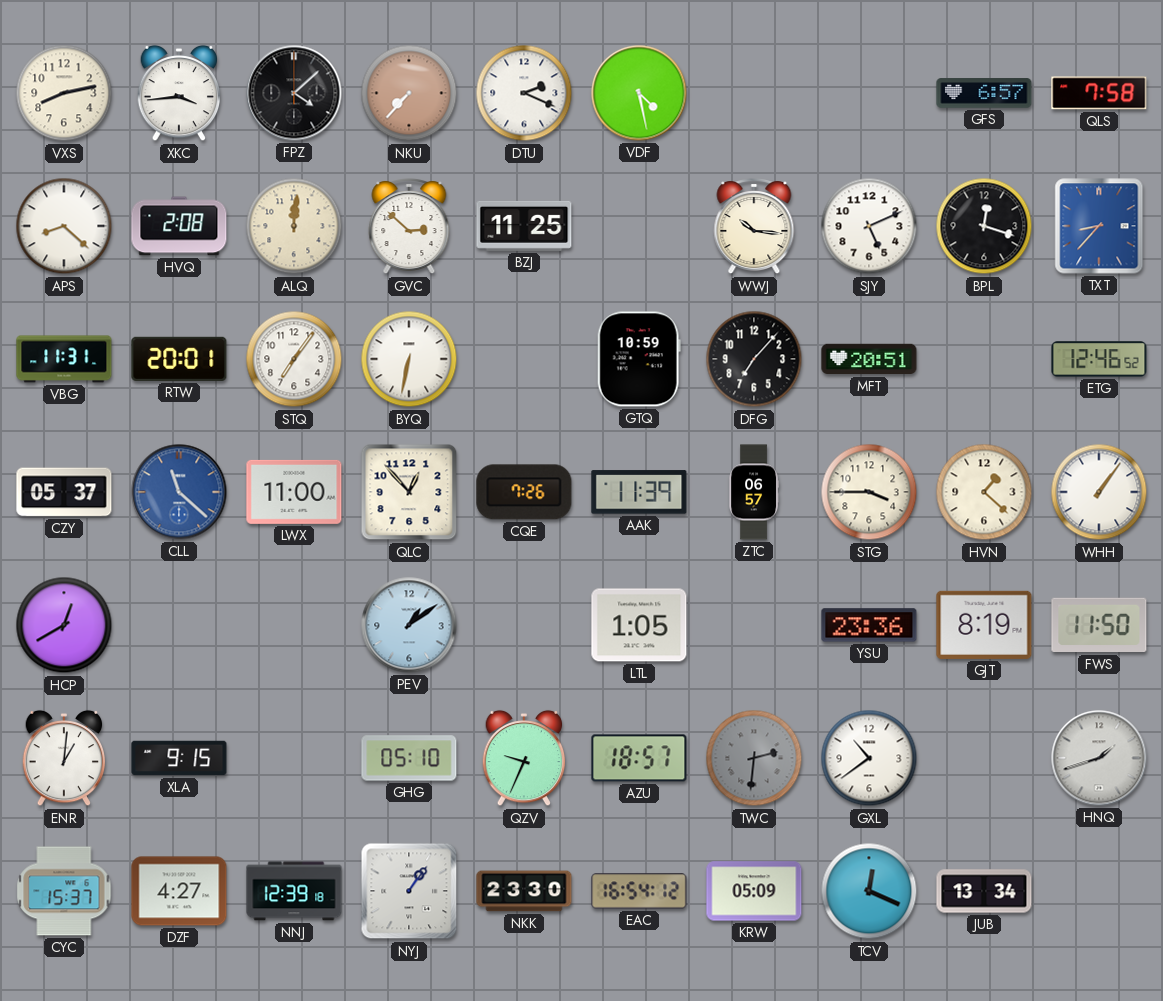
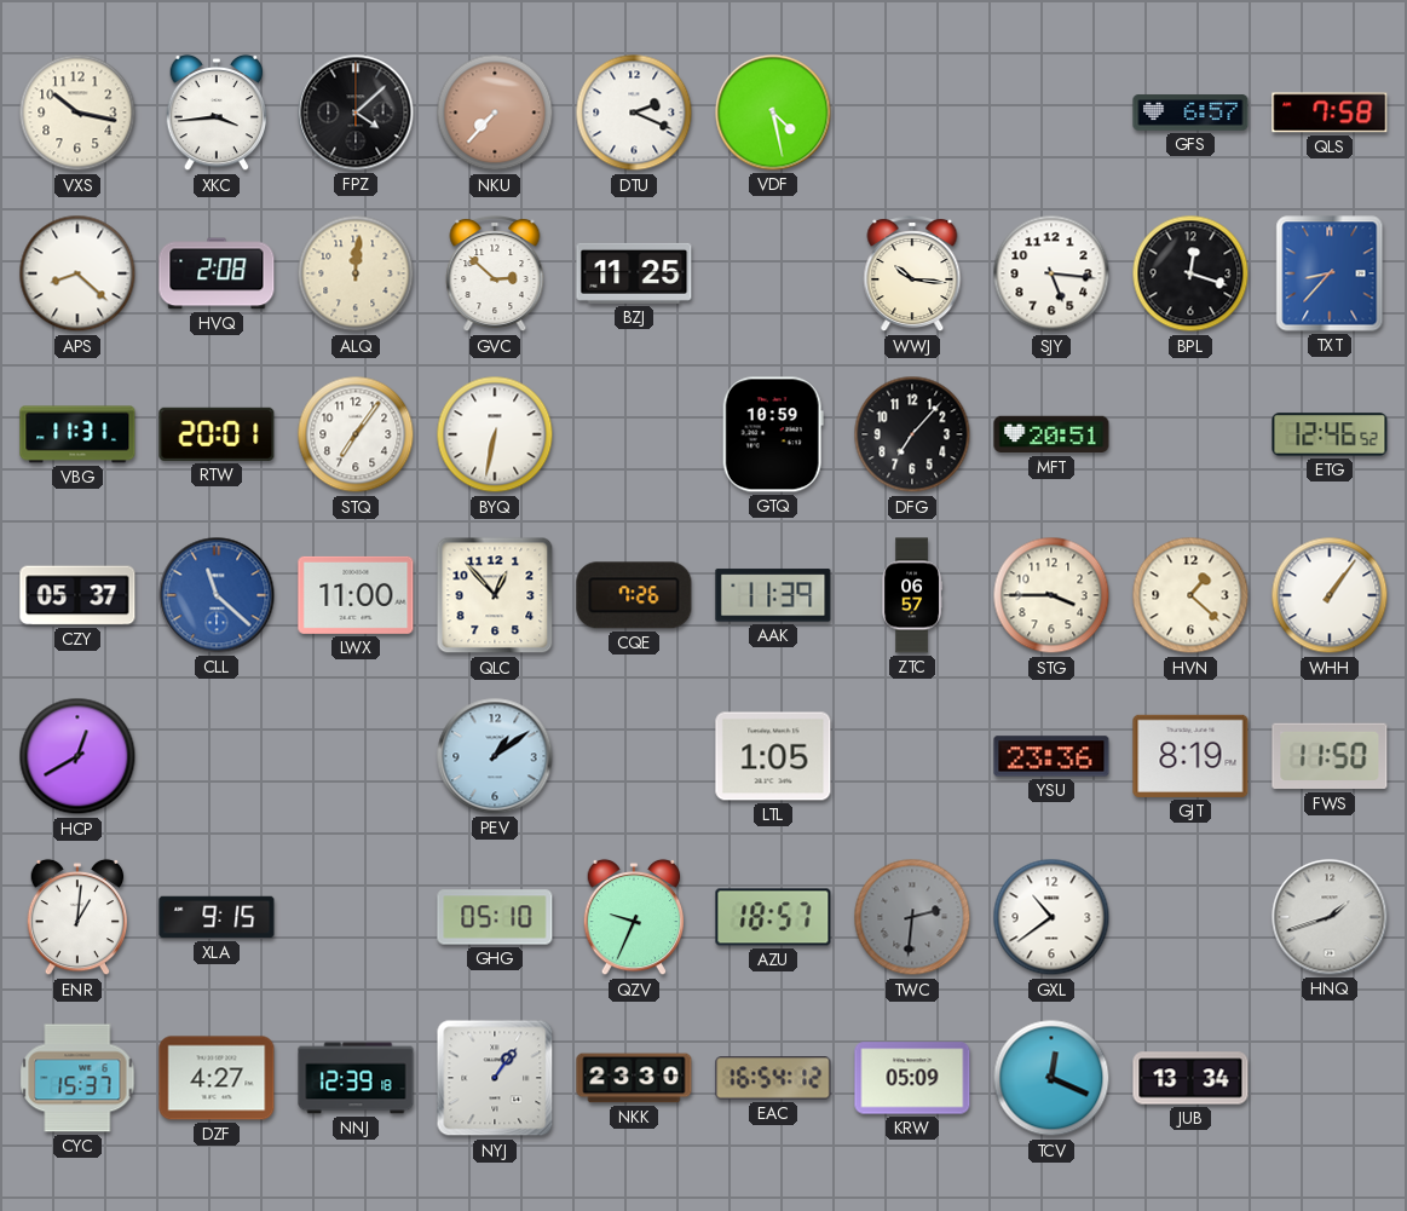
VXS: 8:13 -> 10:17
SJY: 5:11 -> 5:16
